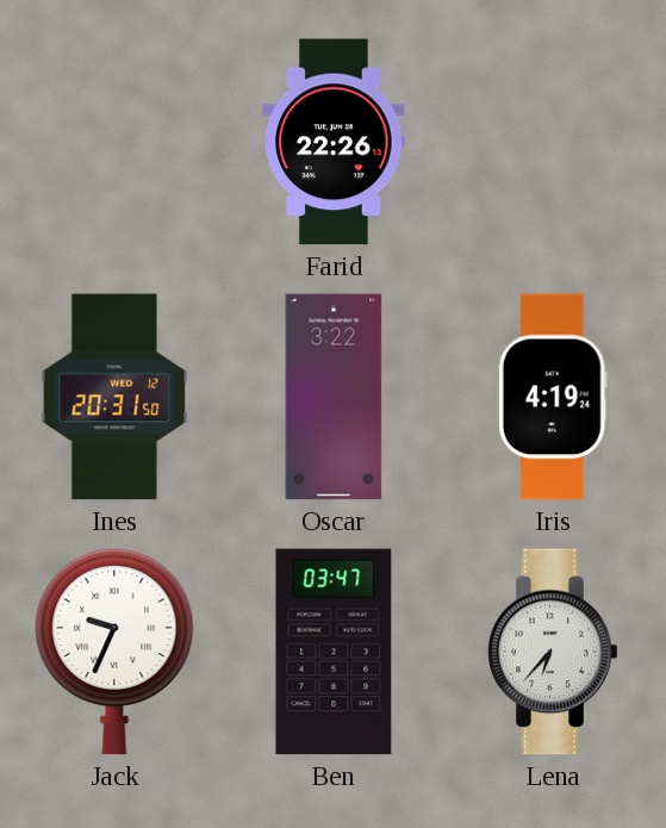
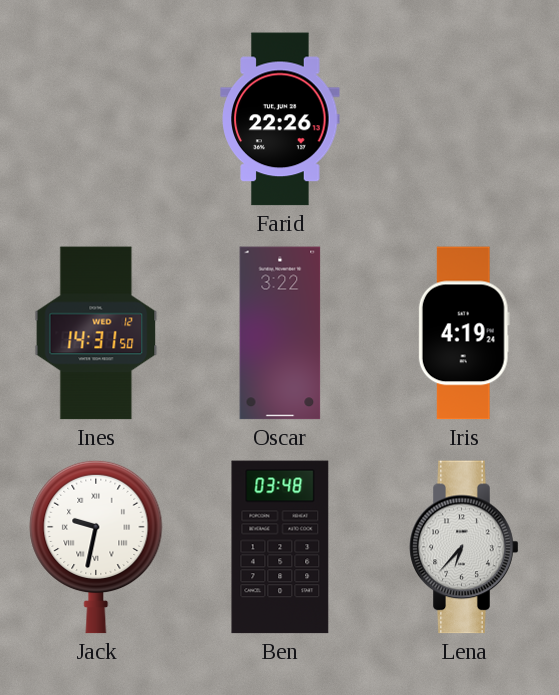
Ines: 20:31 -> 14:31
Jack: 9:34 -> 9:32
Ben: 03:47 -> 03:48
